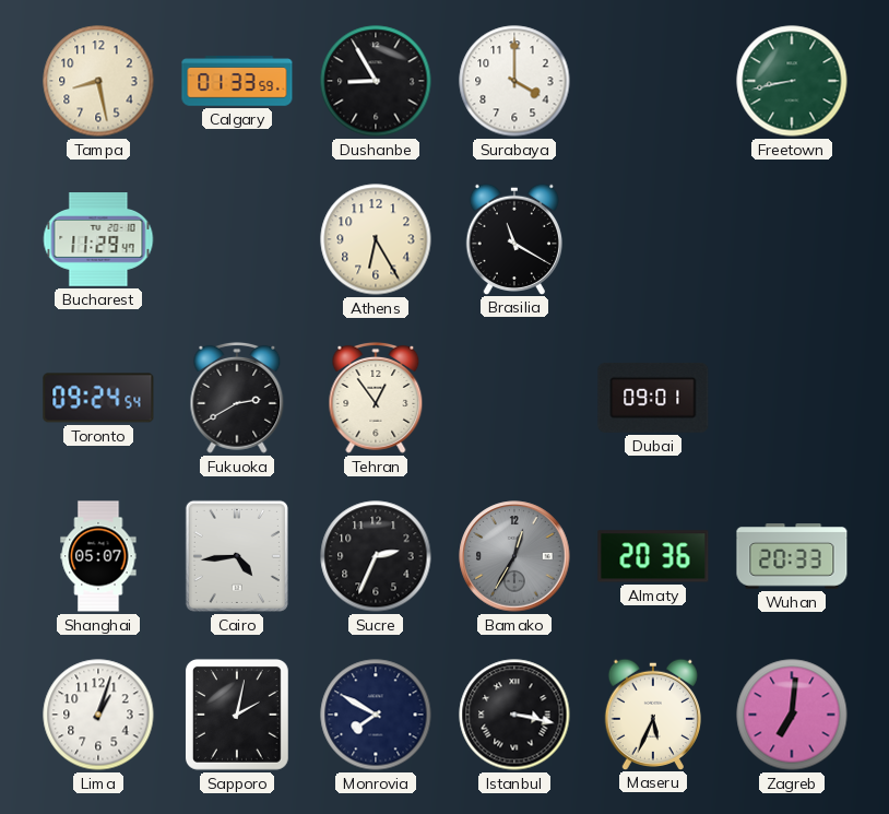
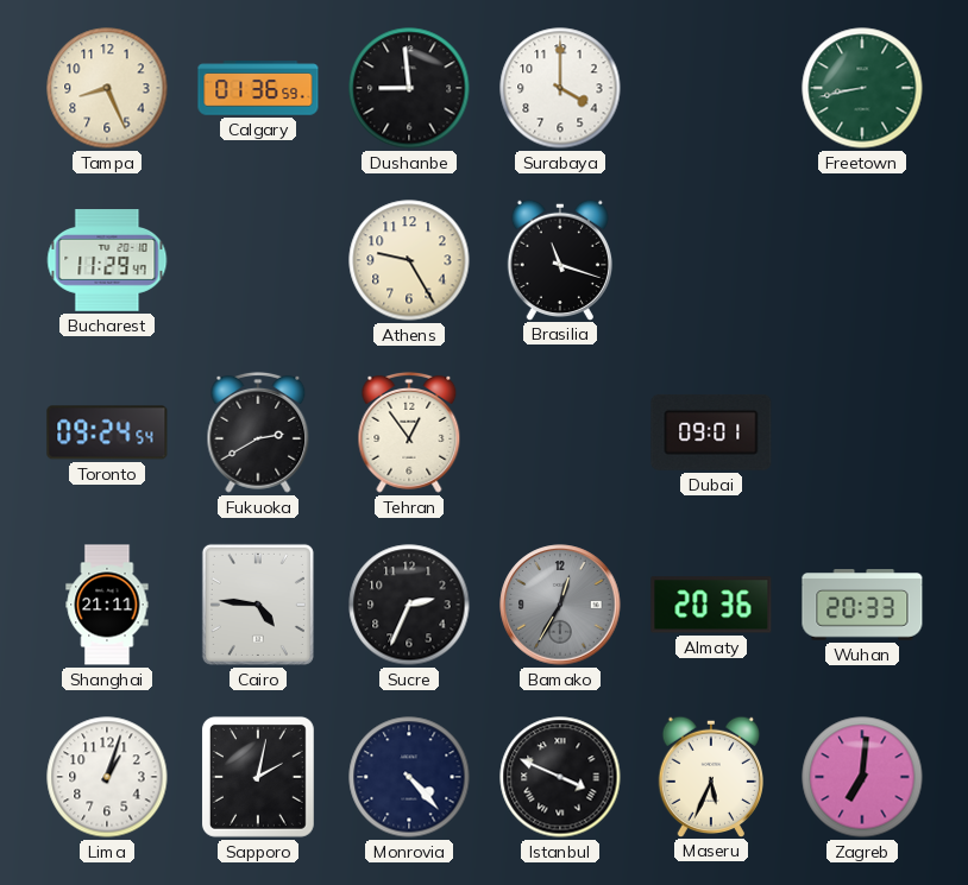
Tampa: 8:28 -> 8:26
Calgary: 01:33 -> 01:36
Dushanbe: 8:55 -> 8:59
Athens: 6:25 -> 9:25
Brasilia: 11:20 -> 11:18
Shanghai: 05:07 -> 21:11
Cairo: 4:44 -> 4:46
Monrovia: 7:50 -> 4:23
Istanbul: 3:17 -> 3:49
